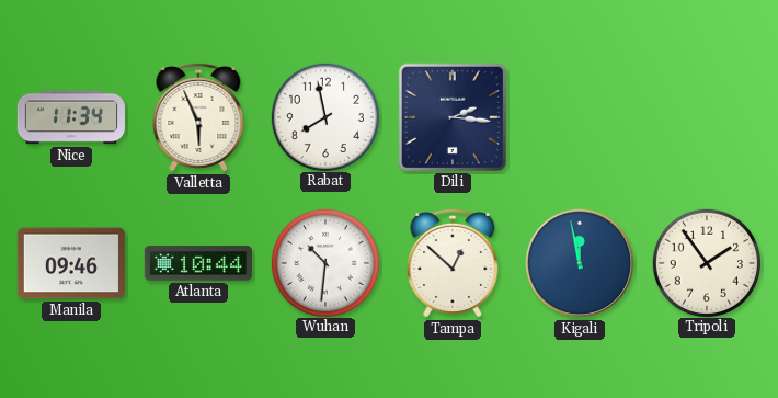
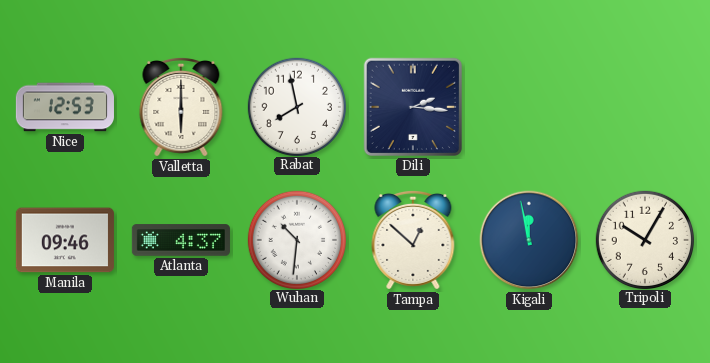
Nice: 11:34 -> 12:53
Valletta: 5:56 -> 6:00
Atlanta: 10:44 -> 4:37
Tripoli: 1:54 -> 10:05
